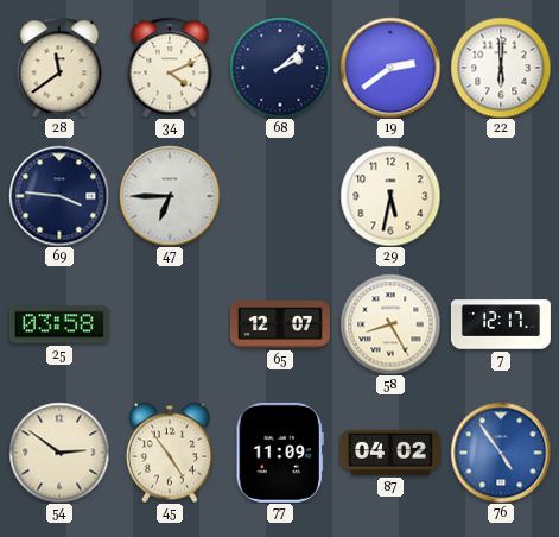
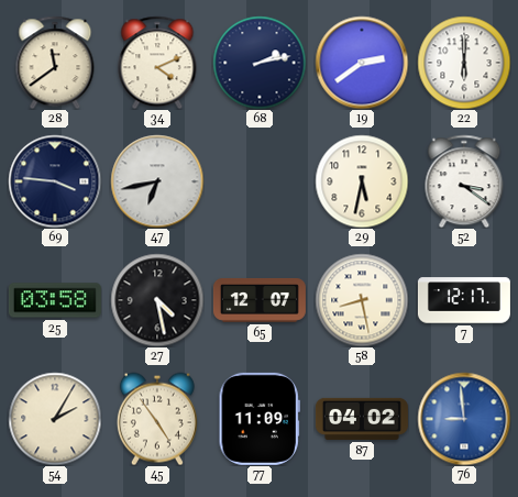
68: 2:08 -> 2:13
47: 6:45 -> 6:43
52: none -> 3:21
27: none -> 4:28
58: 8:25 -> 8:28
54: 2:51 -> 2:05
76: 4:54 -> 8:59
